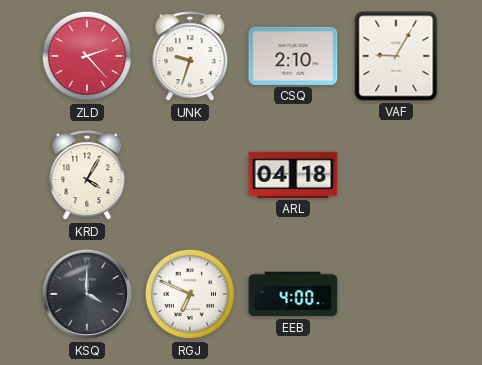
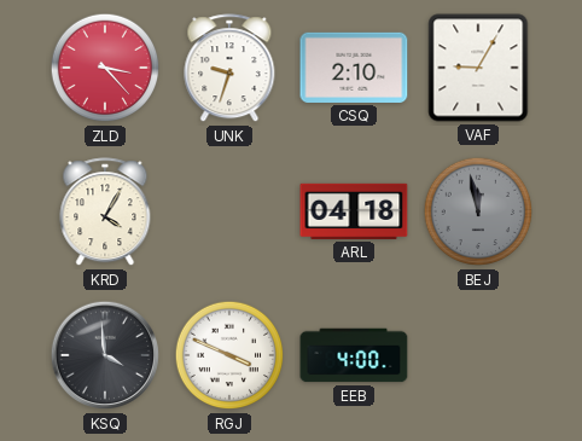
ZLD: 2:23 -> 3:23
BEJ: none -> 11:58
KSQ: 4:00 -> 3:59
RGJ: 6:49 -> 3:49
